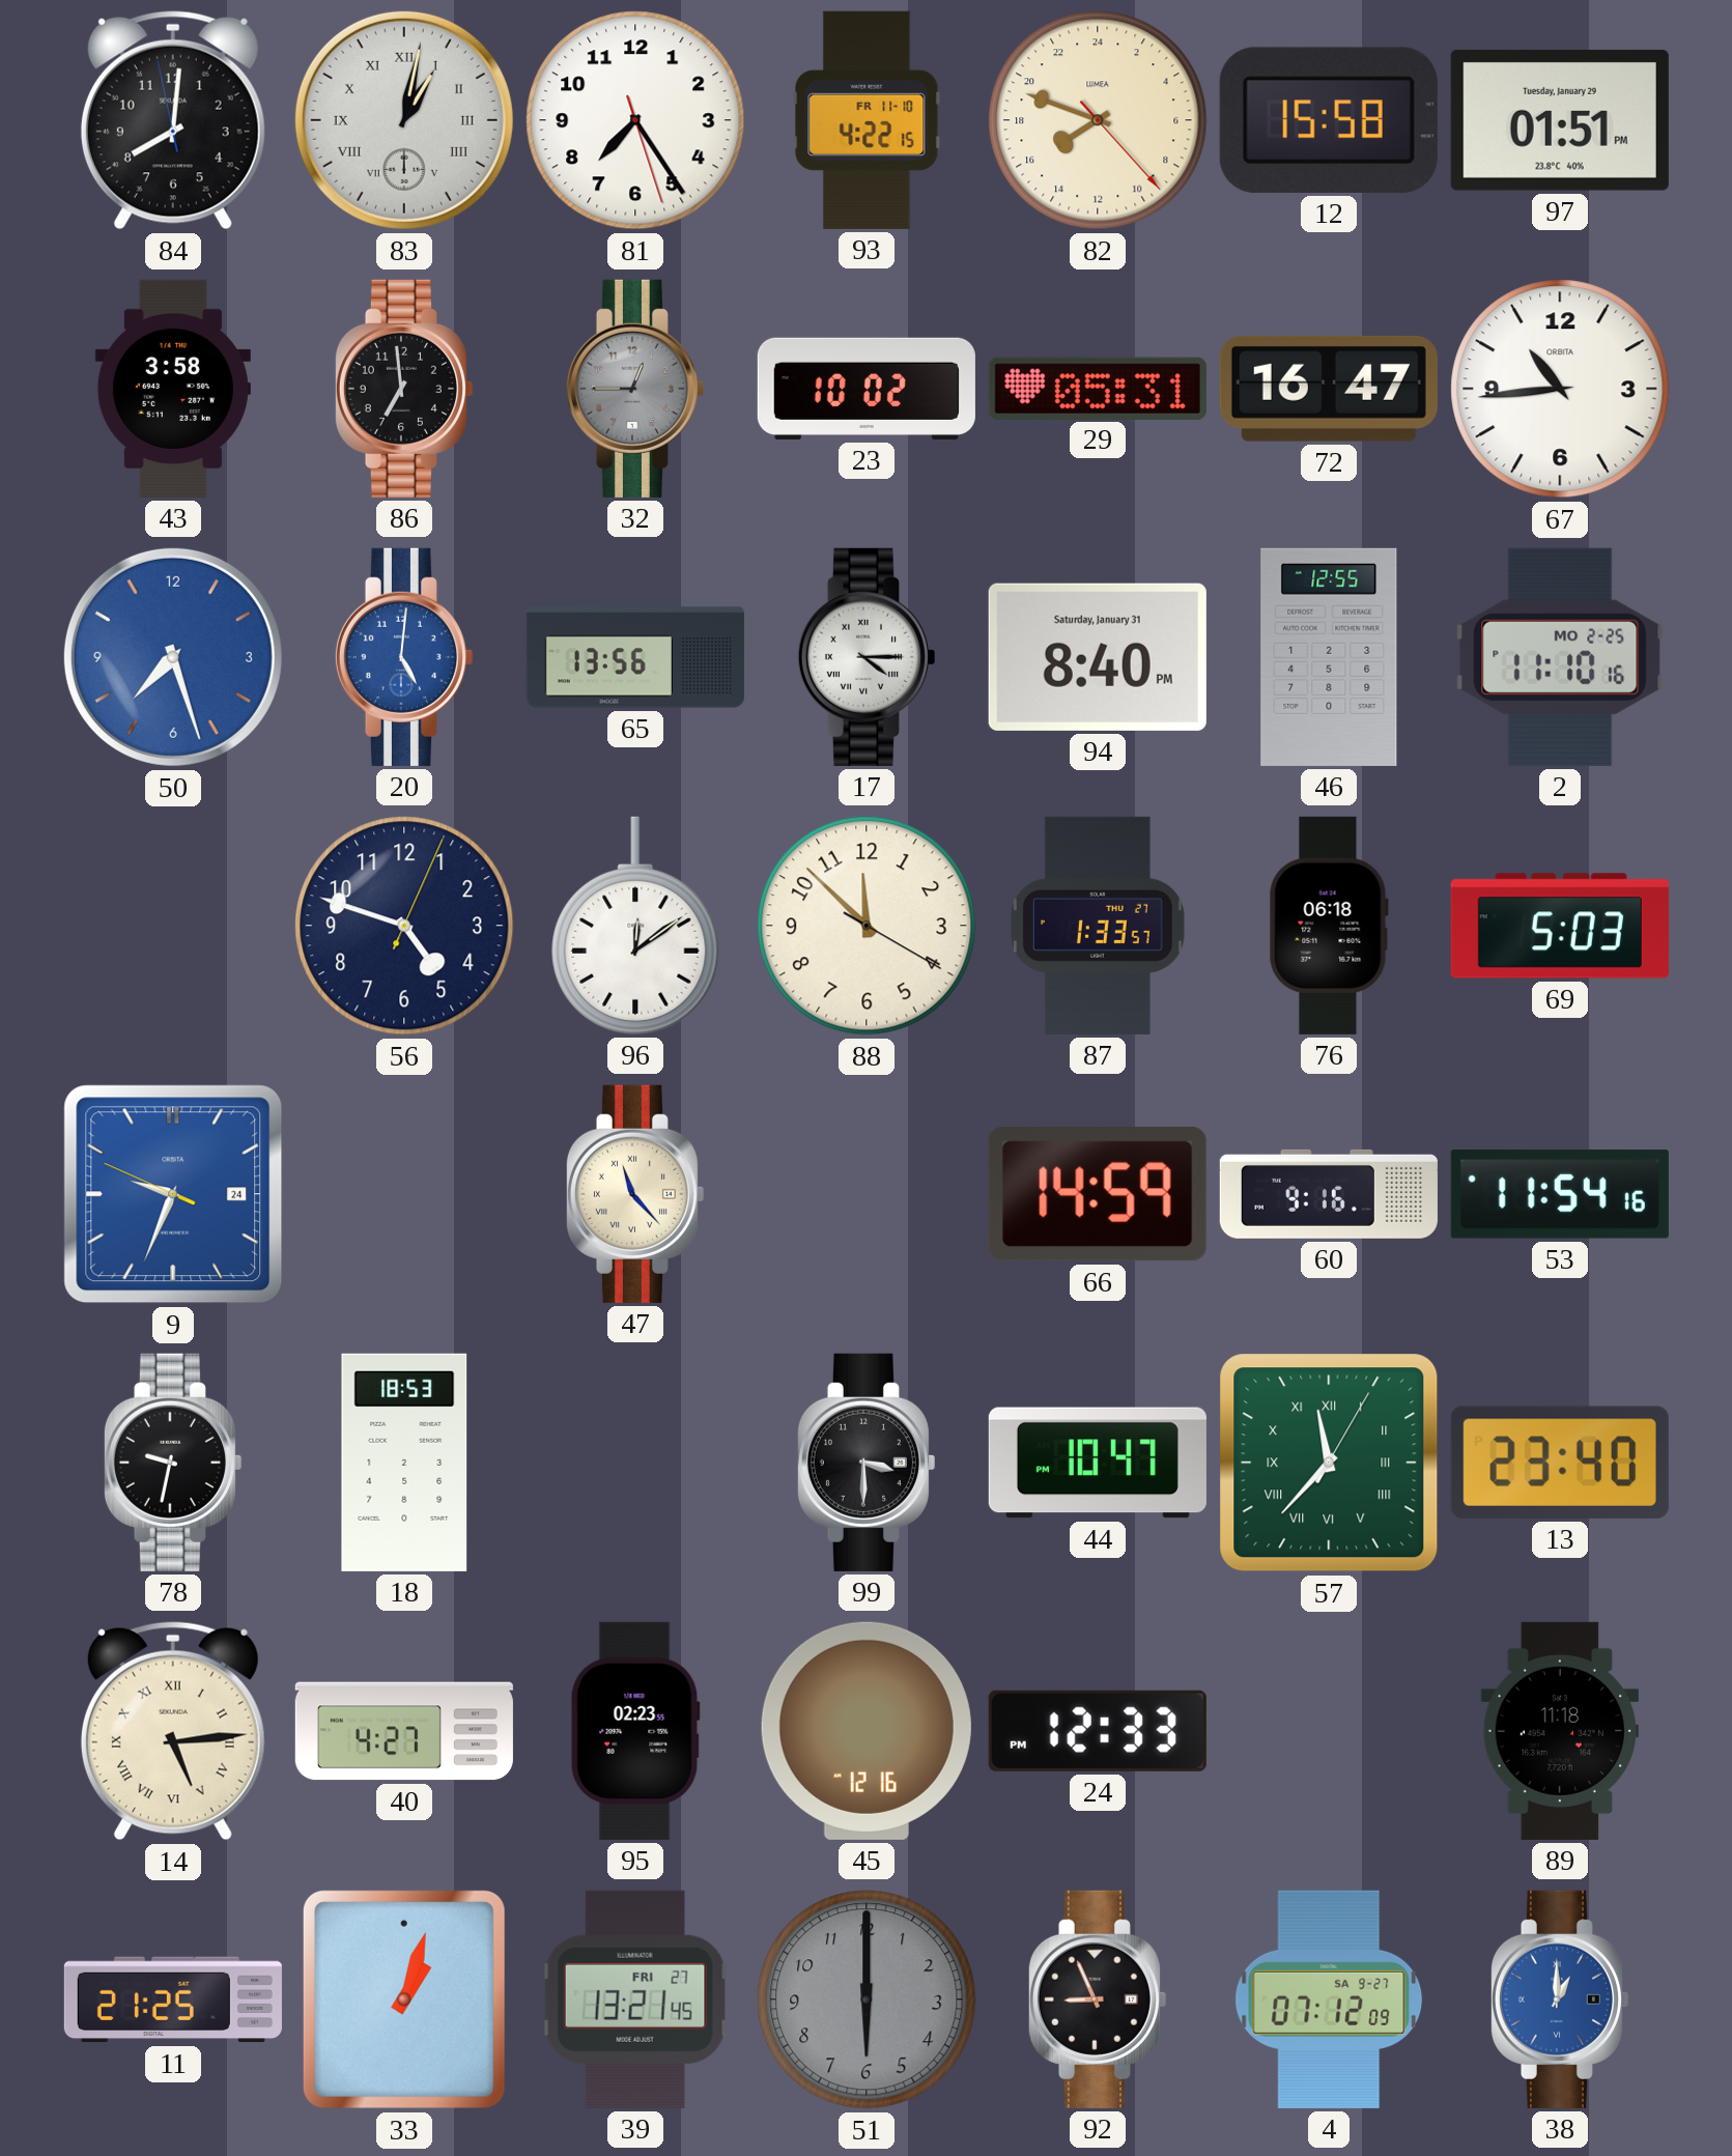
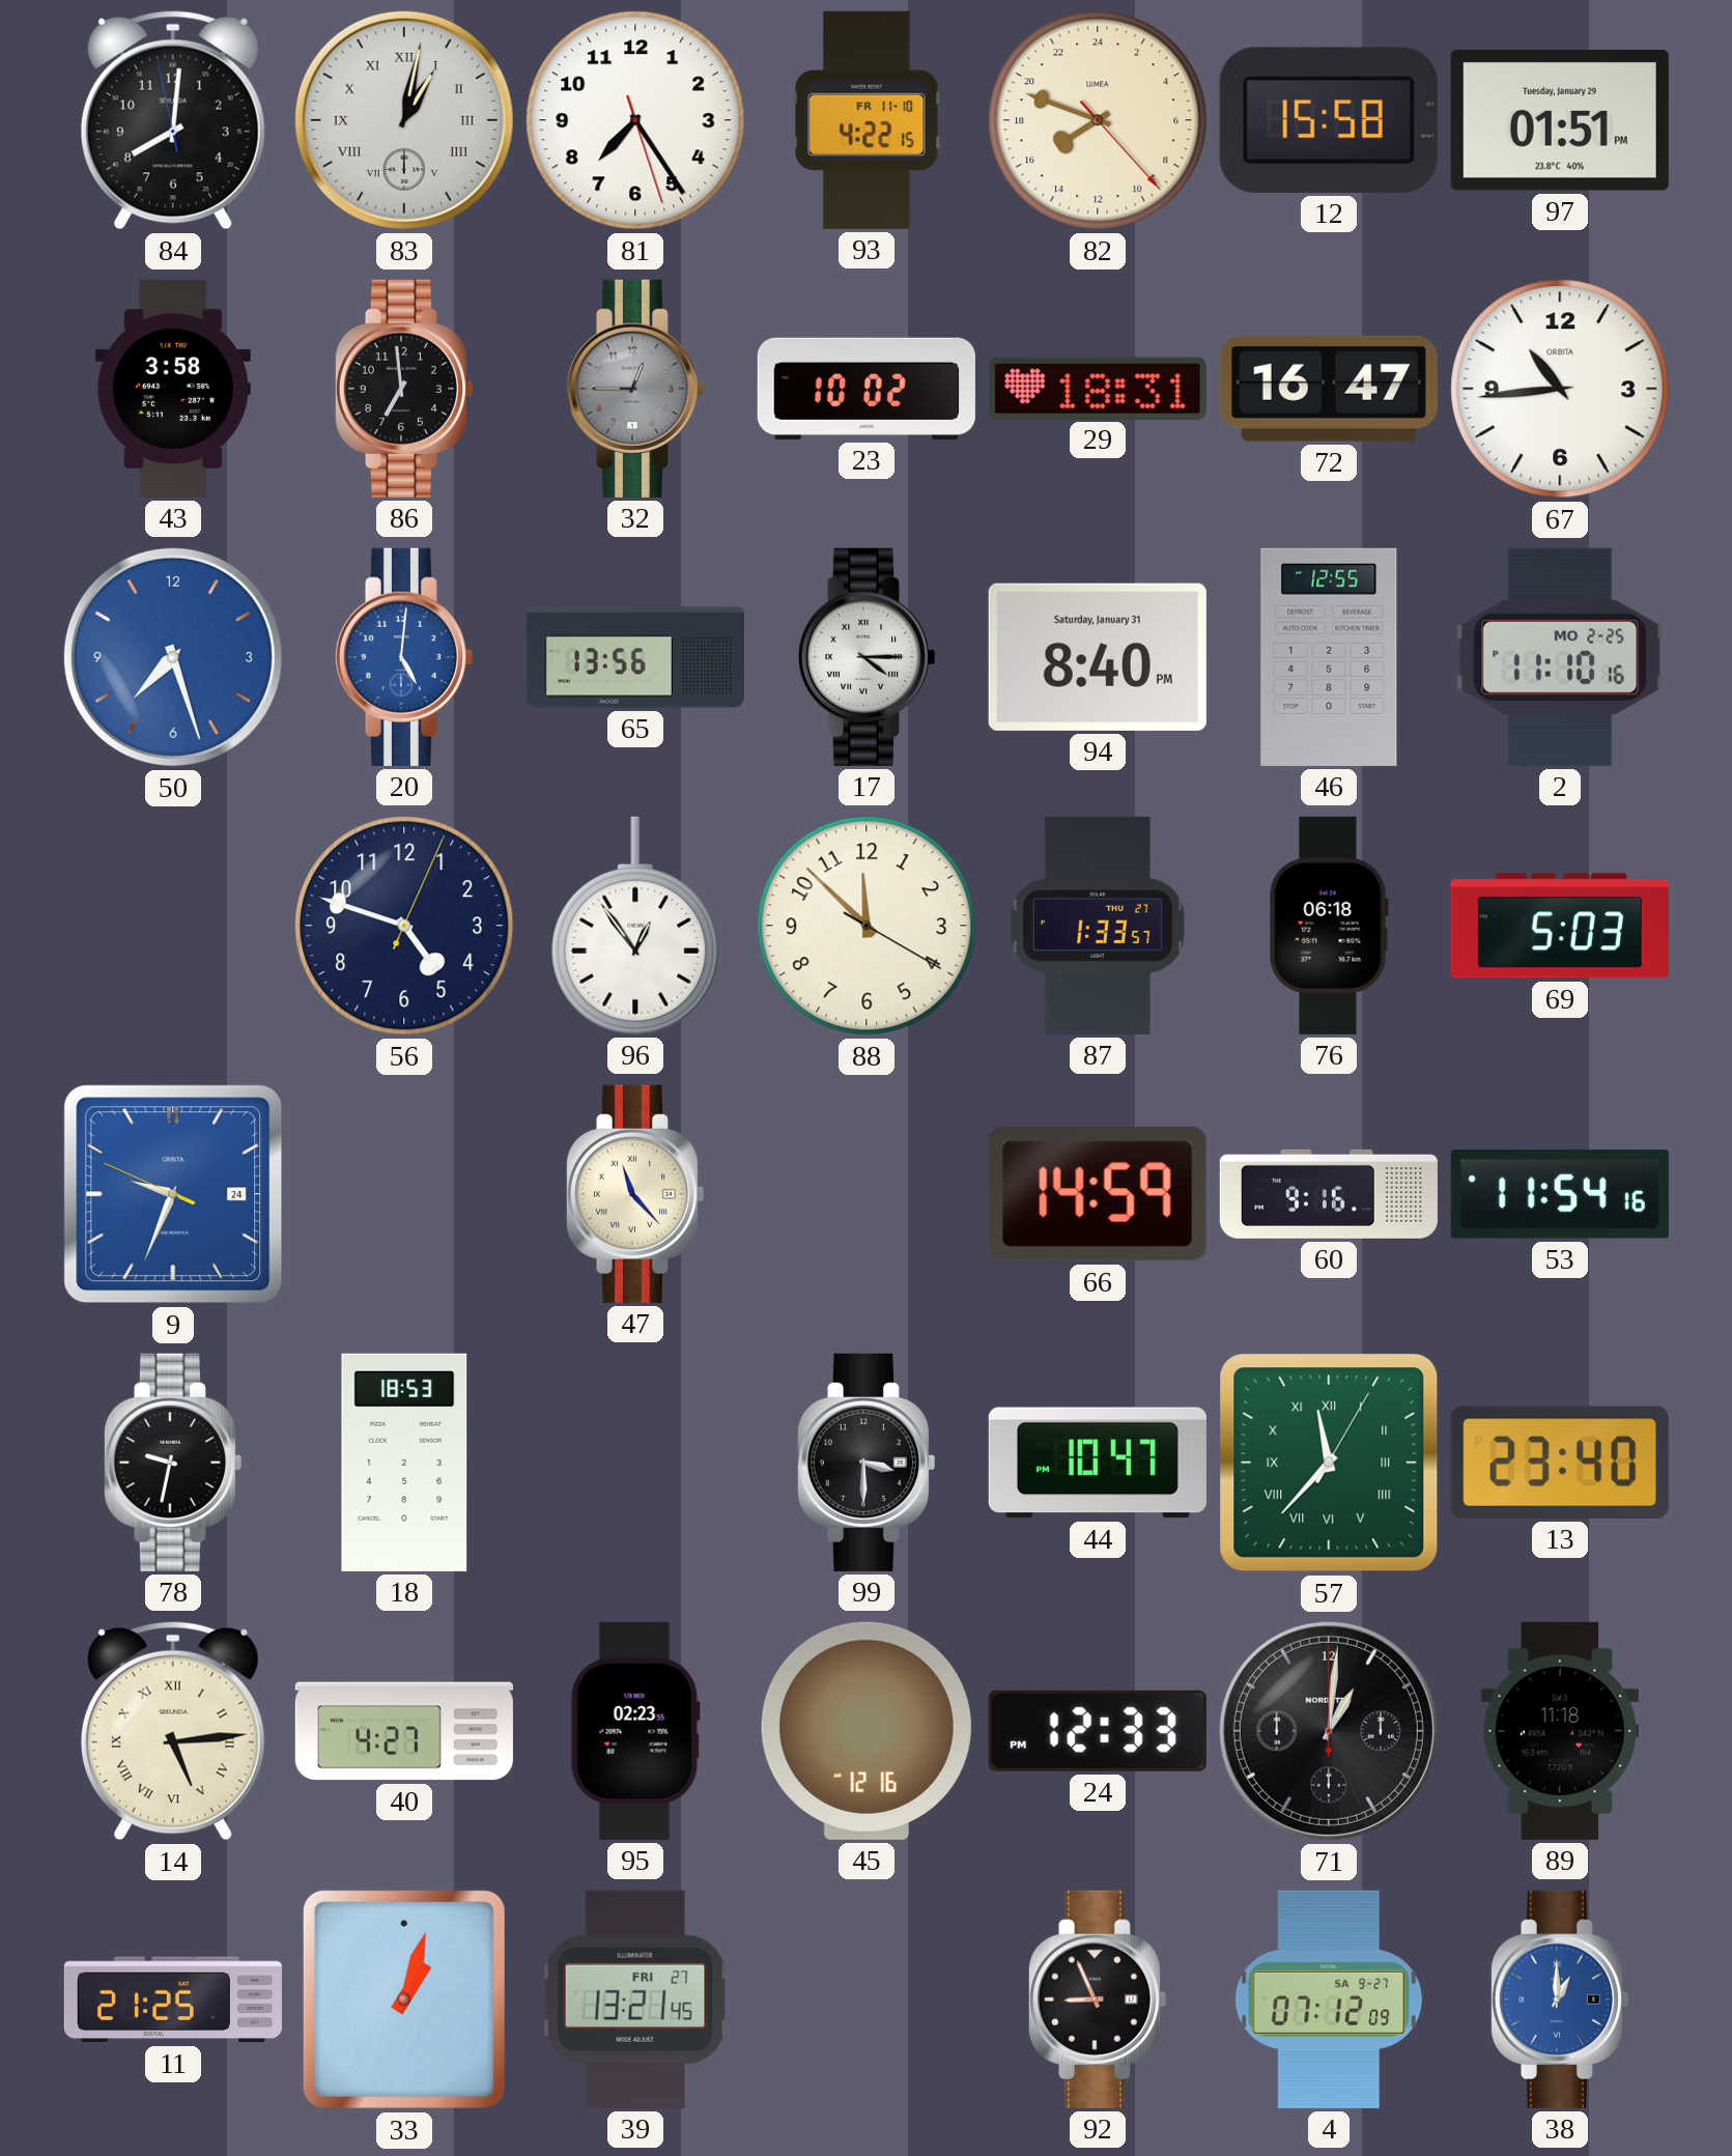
29: 05:31 -> 18:31
96: 12:09 -> 12:54
71: none -> 1:01
51: 6:00 -> none
